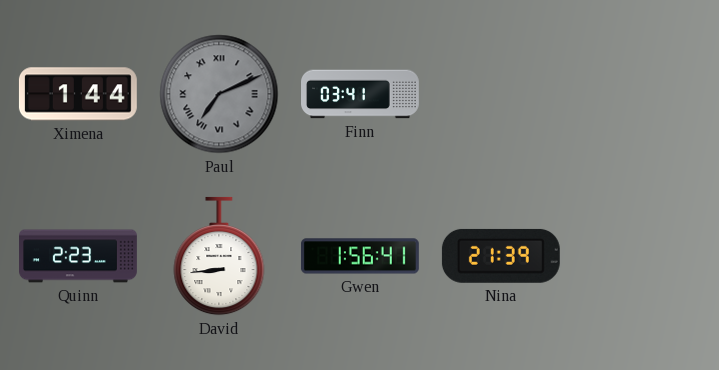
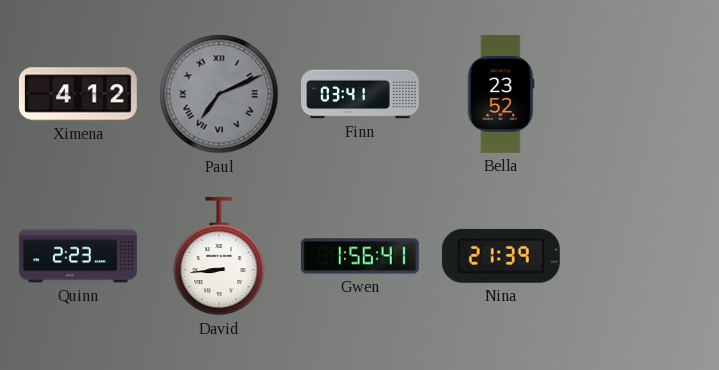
Ximena: 1:44 -> 4:12
Bella: none -> 23:52
